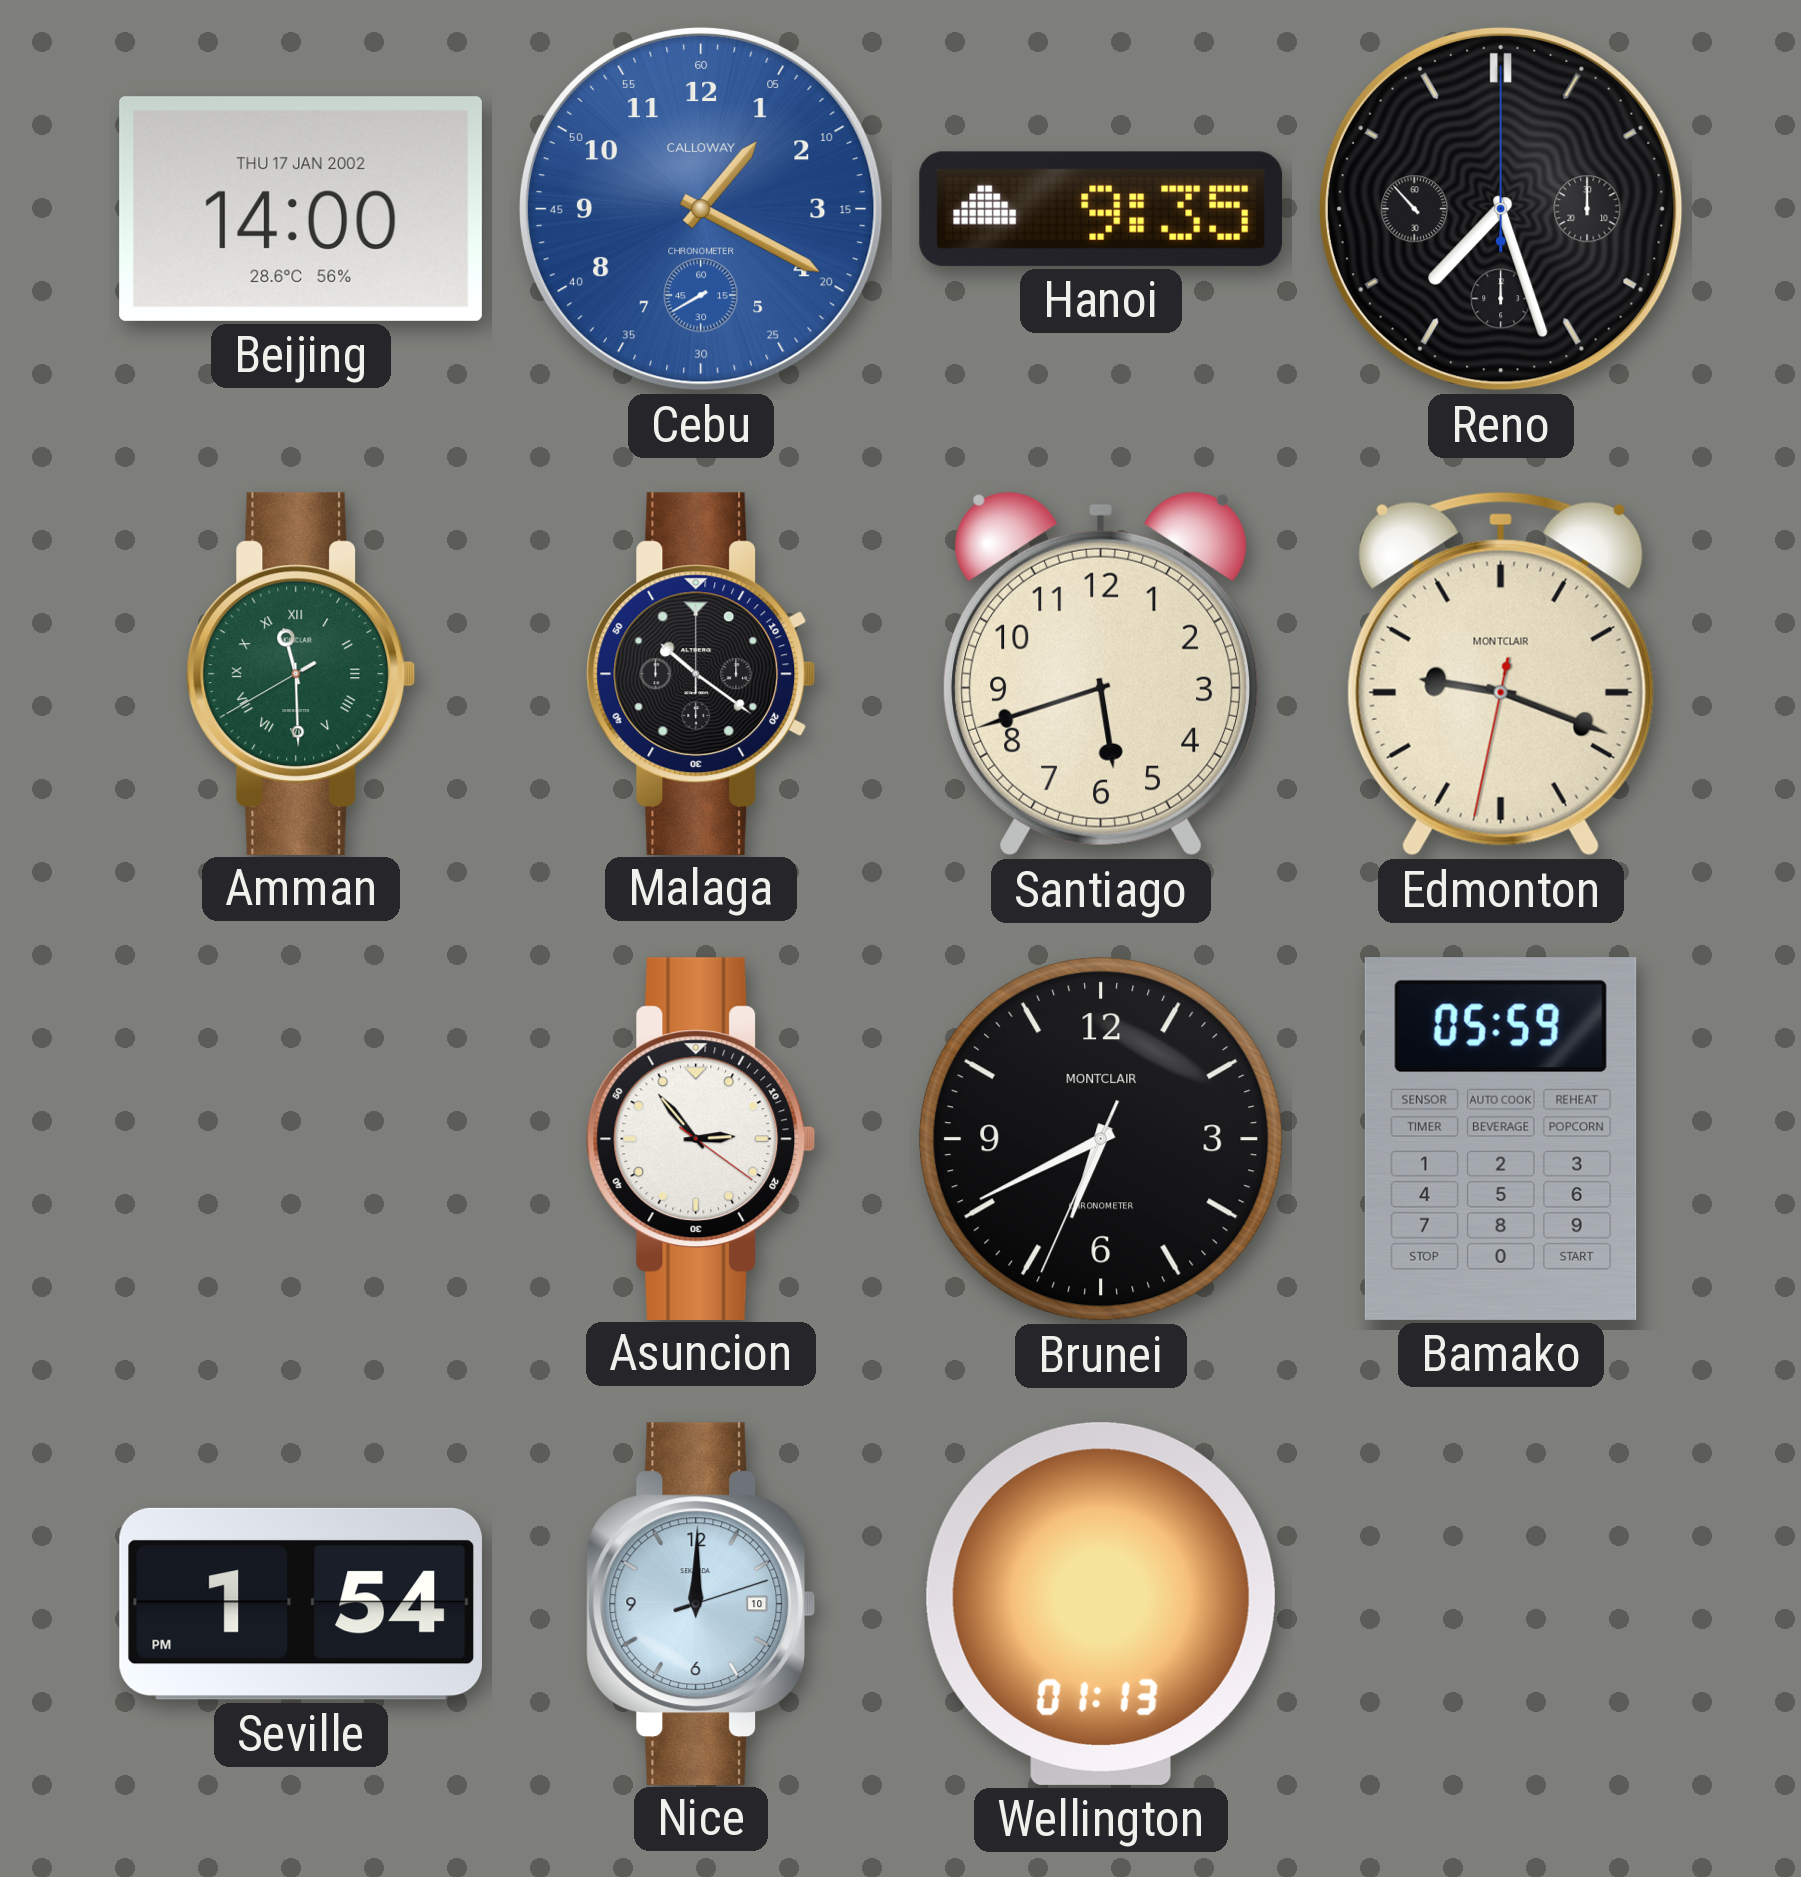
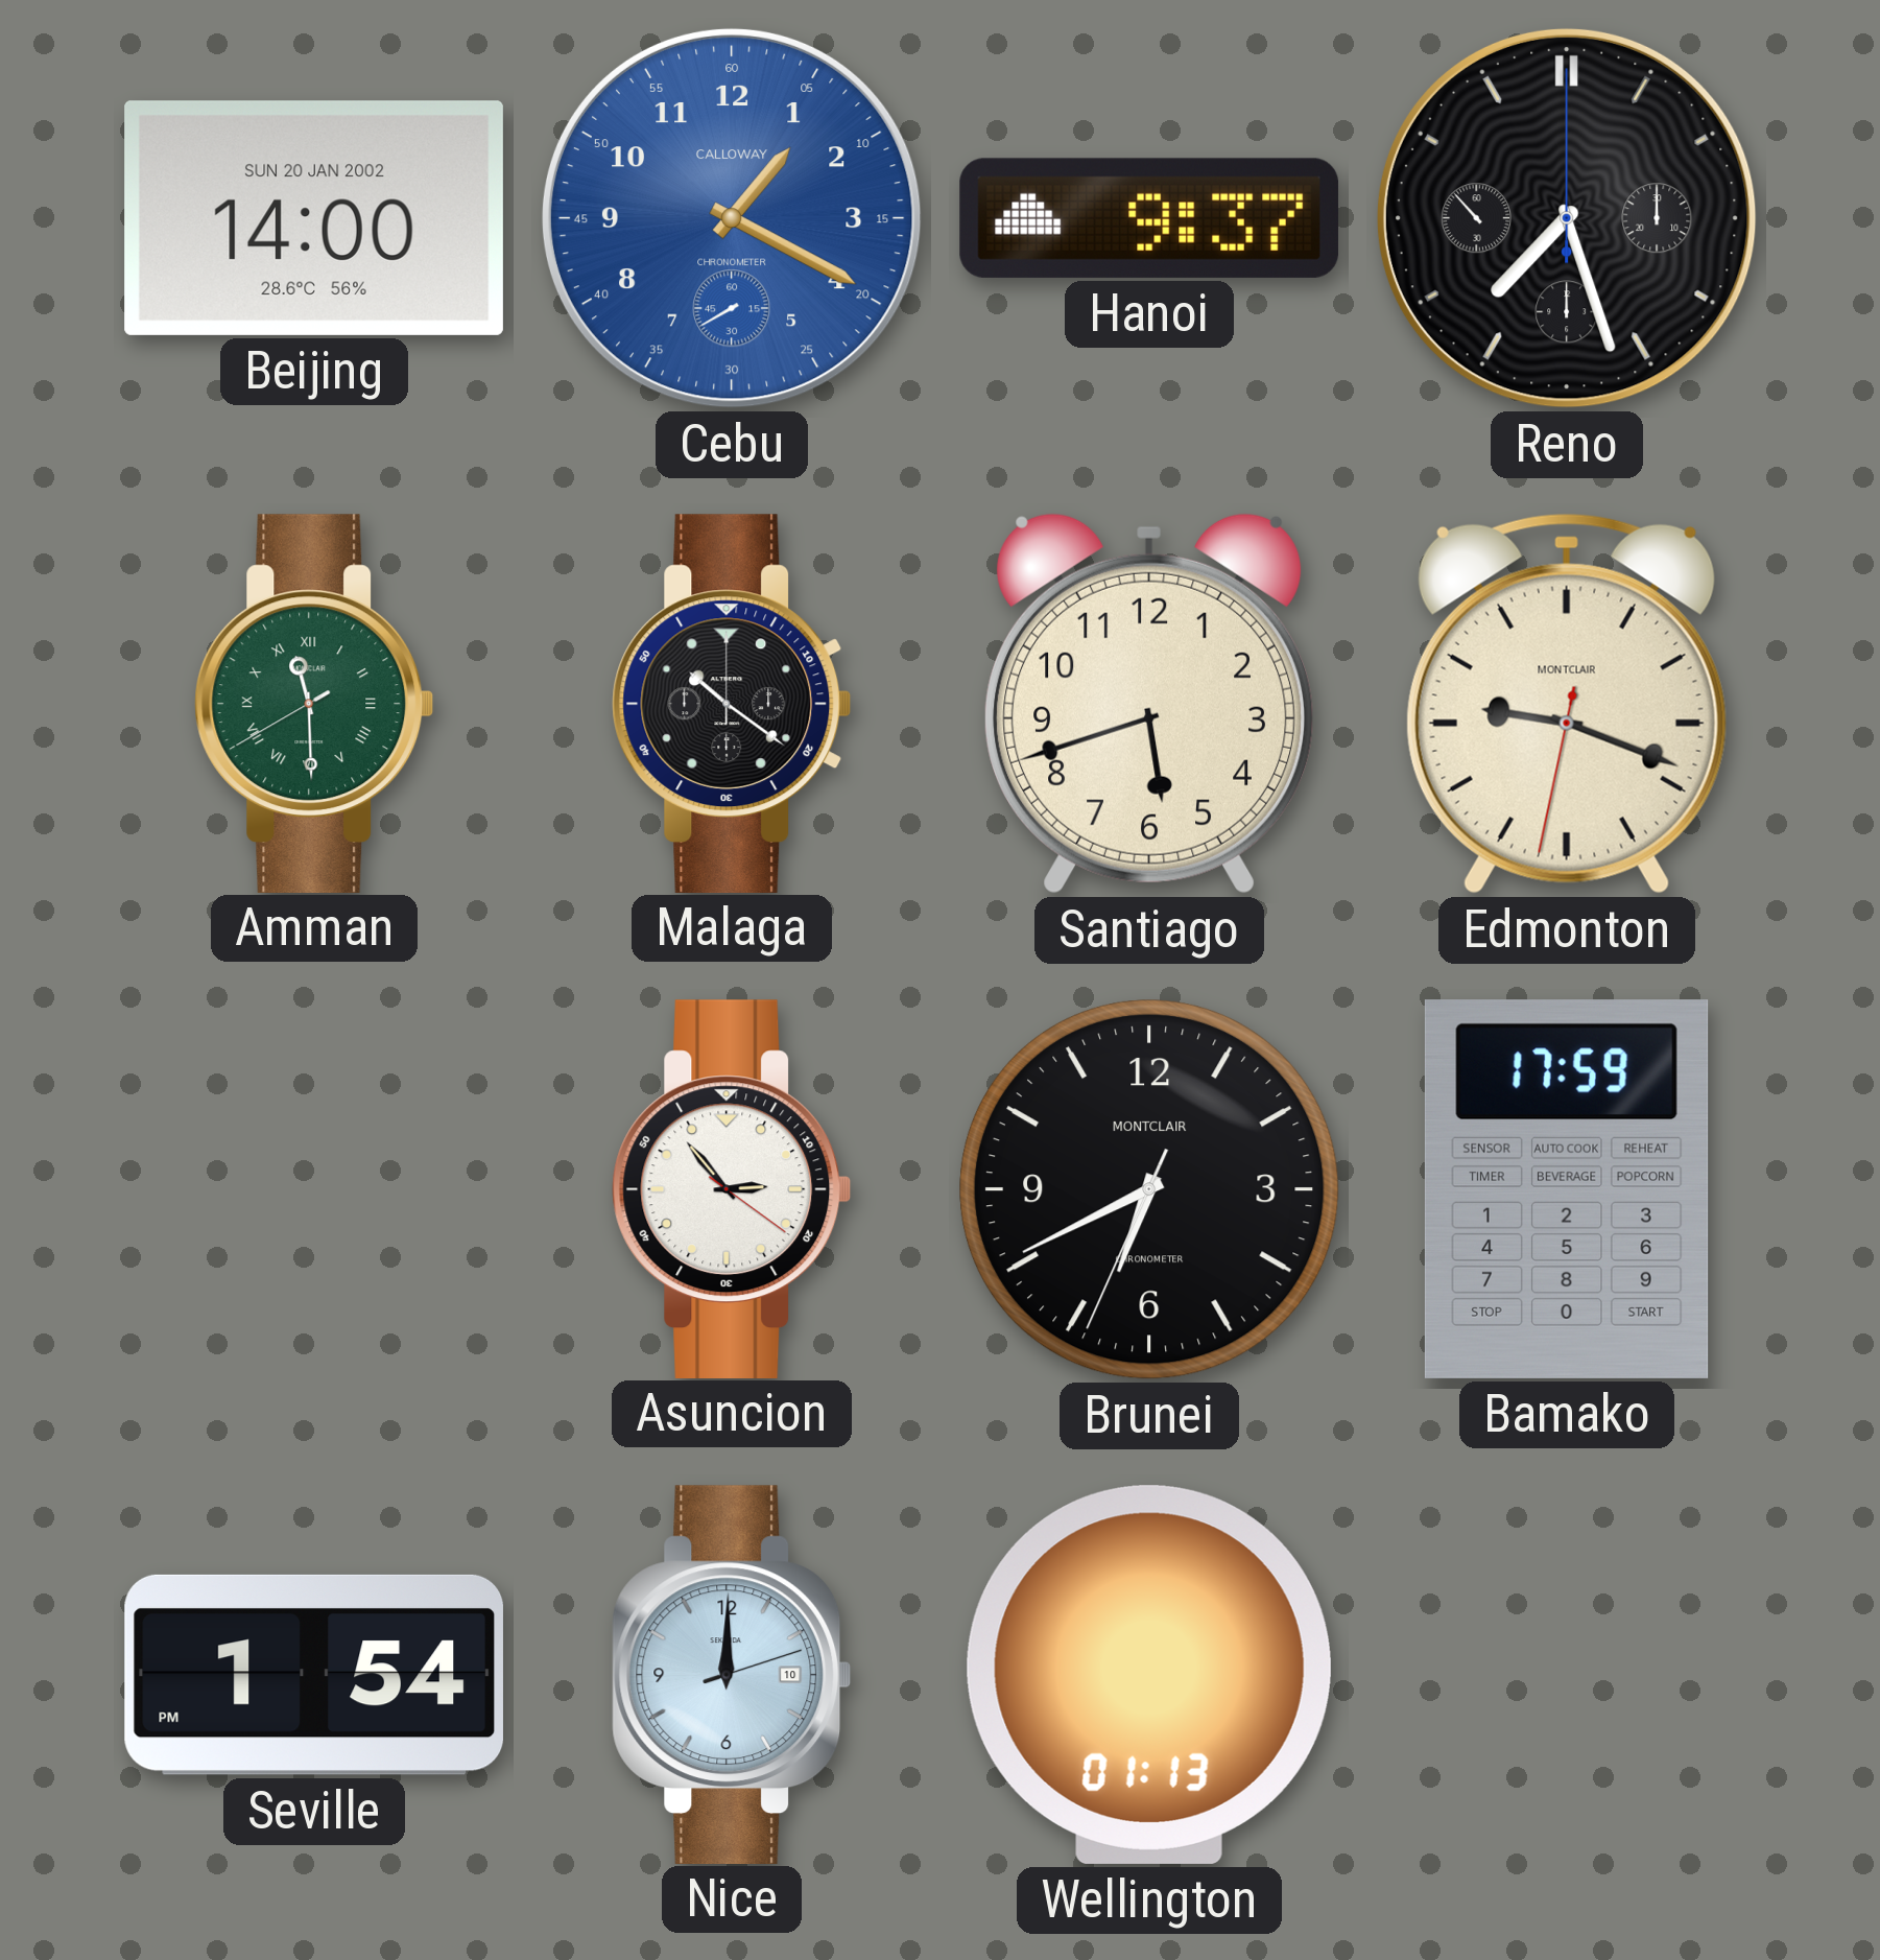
Beijing date: THU 17 JAN 2002 -> SUN 20 JAN 2002
Hanoi: 9:35 -> 9:37
Bamako: 05:59 -> 17:59
